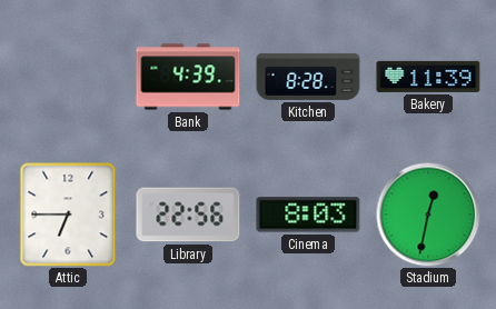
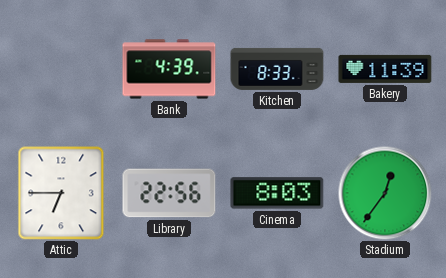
Kitchen: 8:28 -> 8:33
Stadium: 12:32 -> 12:36
